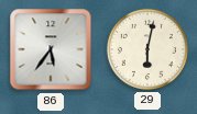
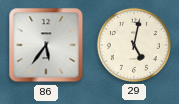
29: 6:02 -> 5:02
